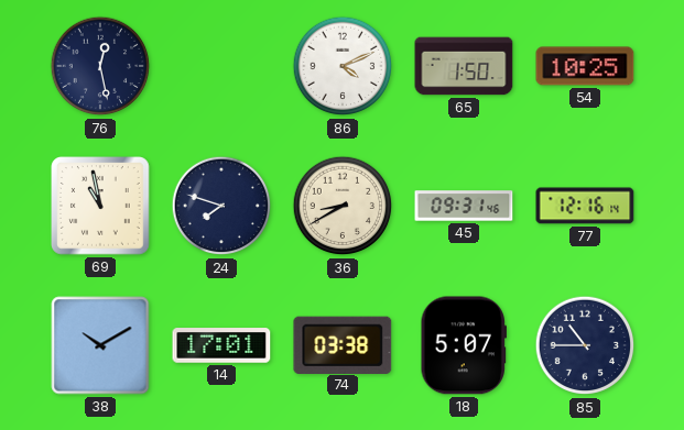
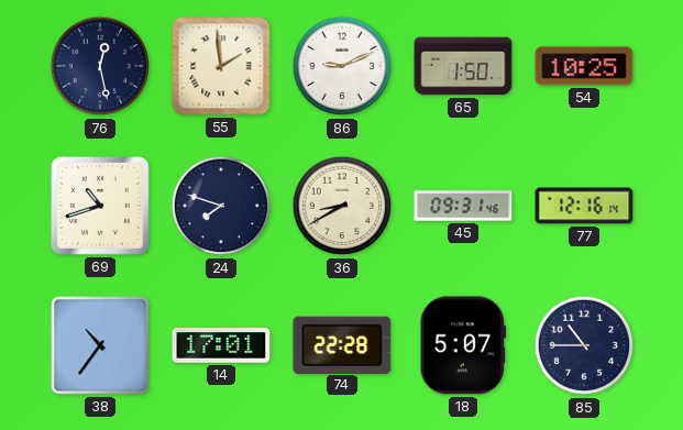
55: none -> 1:59
86: 4:11 -> 9:11
69: 10:58 -> 10:42
38: 10:10 -> 10:36
74: 03:38 -> 22:28
